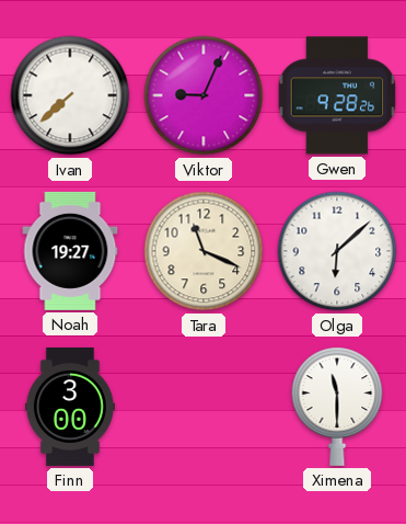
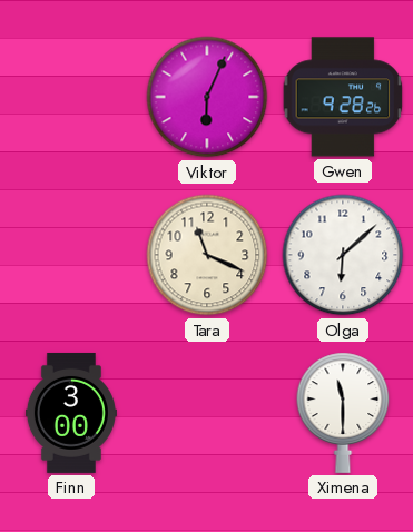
Ivan: 7:38 -> none
Viktor: 9:04 -> 6:04
Noah: 19:27 -> none
